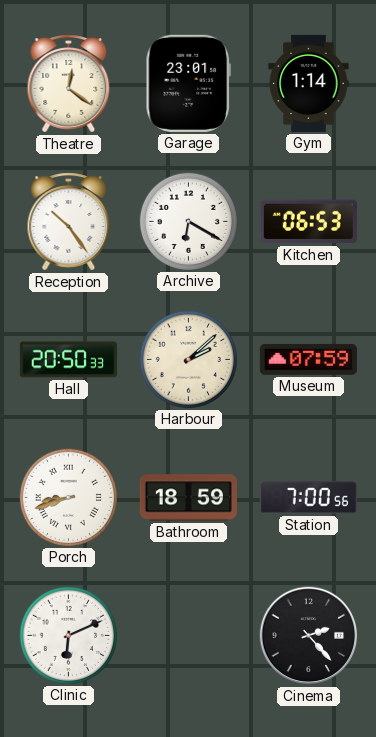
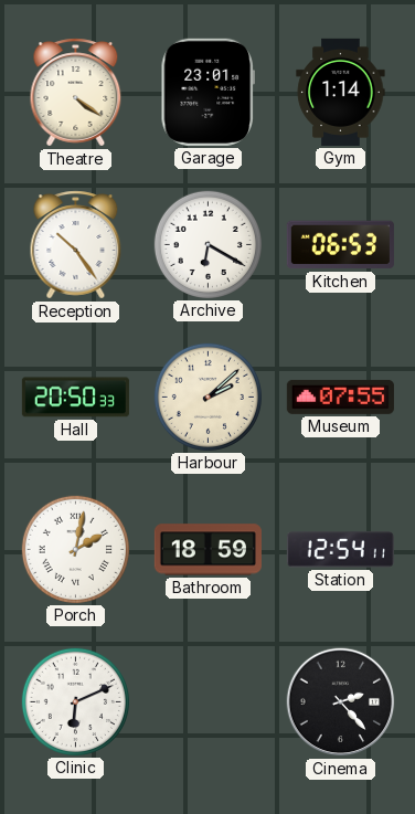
Theatre: 12:21 -> 4:21
Museum: 07:59 -> 07:55
Porch: 8:42 -> 2:02
Station: 7:00 -> 12:54
